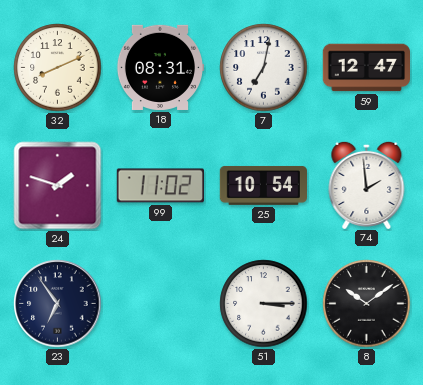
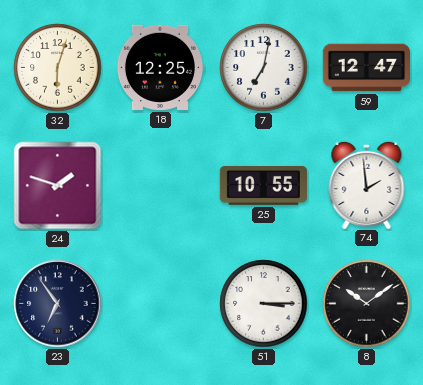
32: 8:11 -> 6:03
18: 08:31 -> 12:25
99: 11:02 -> none
25: 10:54 -> 10:55
